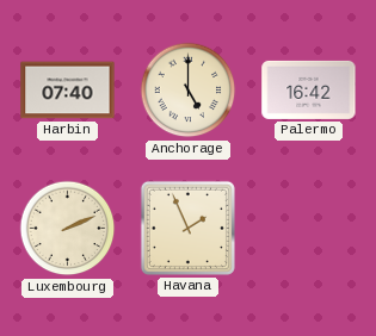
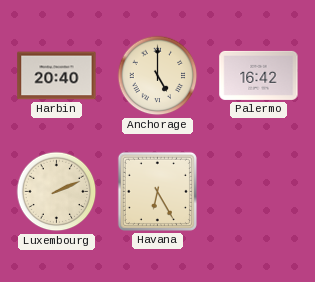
Harbin: 07:40 -> 20:40
Havana: 1:56 -> 6:25
